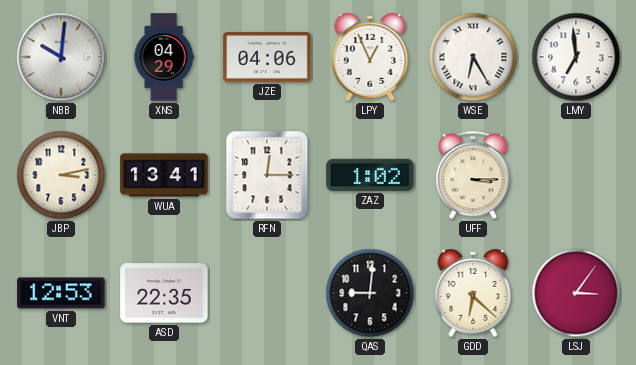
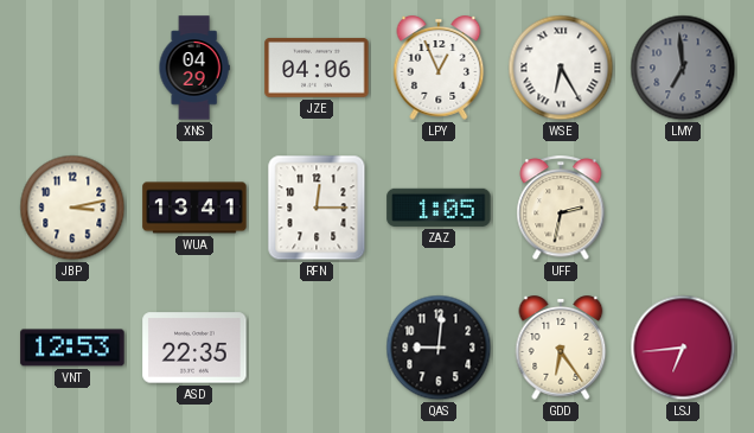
NBB: 10:01 -> none
LMY dial: white -> grey
ZAZ: 1:02 -> 1:05
UFF: 3:15 -> 2:32
GDD: 6:22 -> 6:24
LSJ: 3:06 -> 6:44
